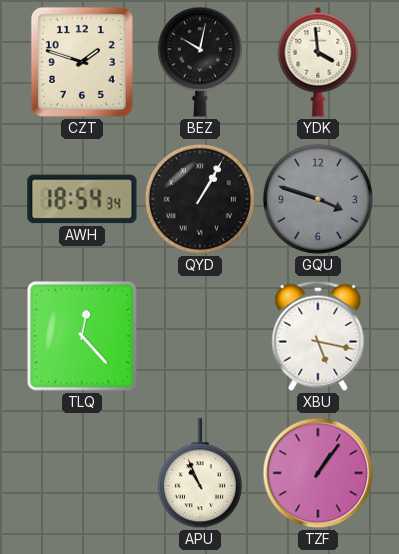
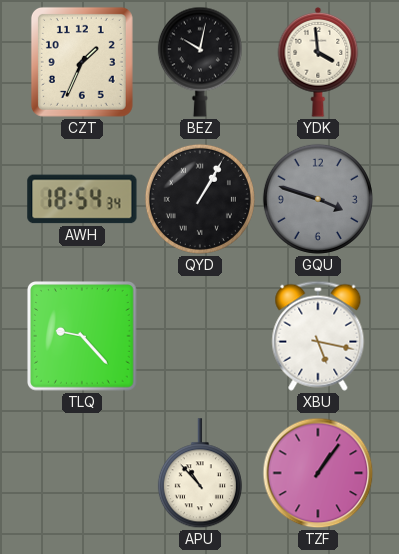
CZT: 1:48 -> 1:34
TLQ: 12:23 -> 9:23
APU: 10:56 -> 10:53
